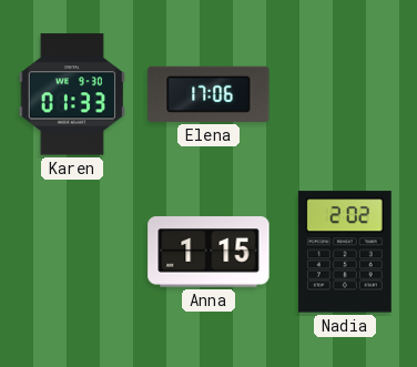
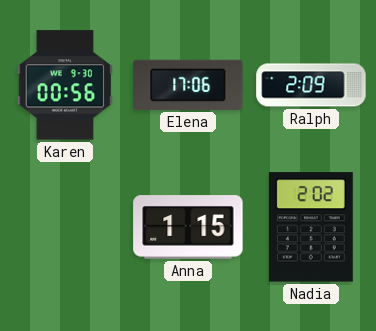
Karen: 01:33 -> 00:56
Ralph: none -> 2:09
